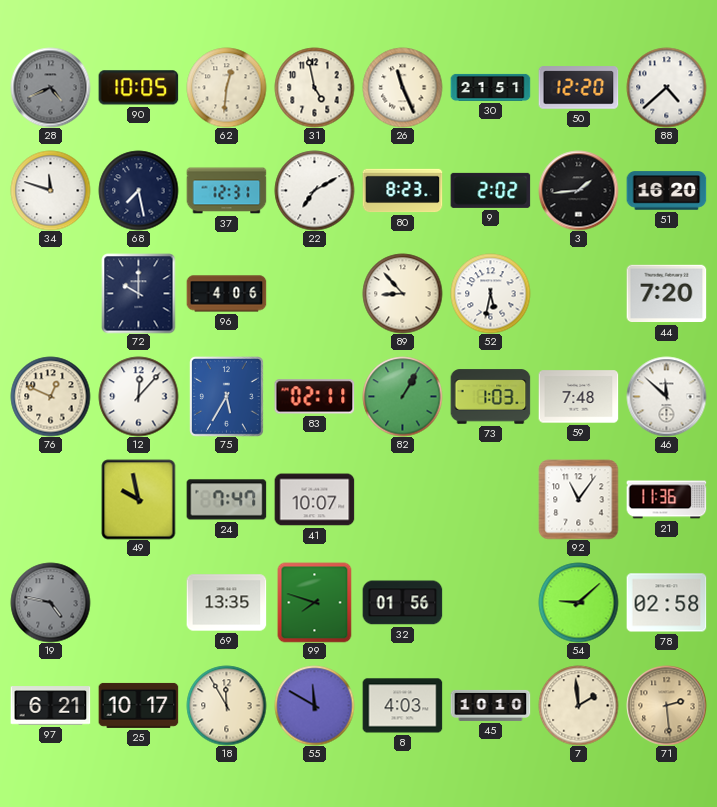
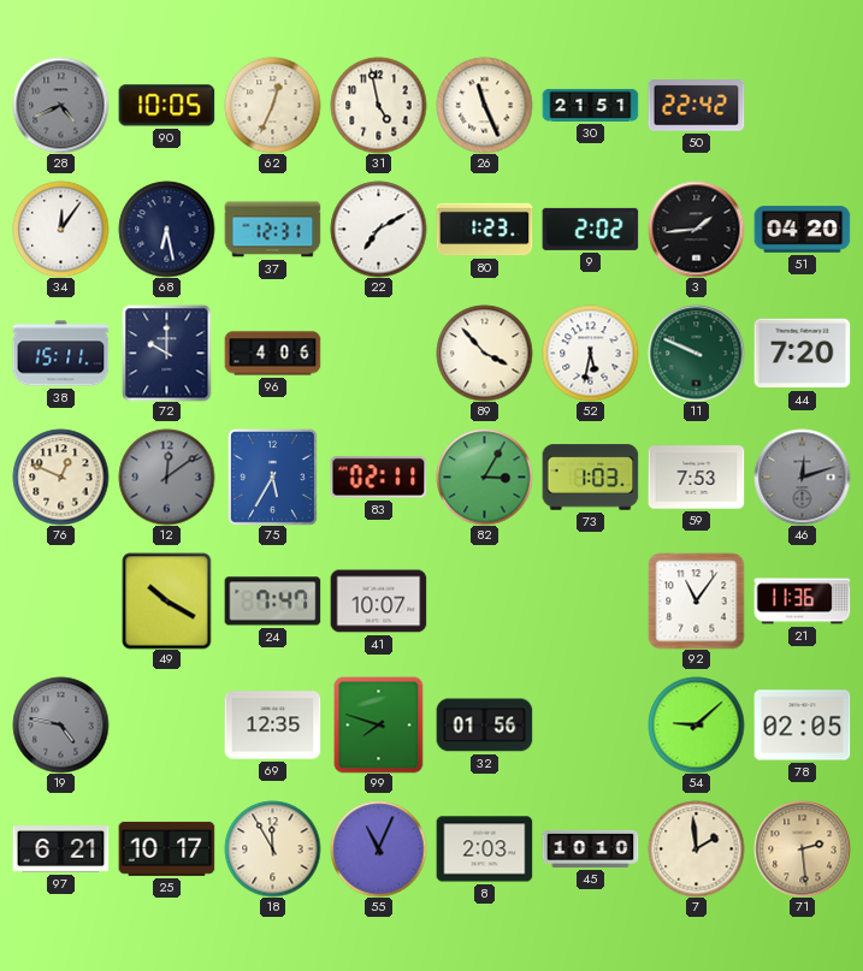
62: 12:31 -> 12:34
50: 12:20 -> 22:42
88: 4:38 -> none
34: 11:48 -> 12:06
68: 7:28 -> 6:28
80: 8:23 -> 1:23
51: 16:20 -> 04:20
38: none -> 15:11
89: 8:53 -> 3:53
11: none -> 9:49
12: 12:07 -> 12:09
12 dial: white -> grey
82: 1:05 -> 3:05
59: 7:48 -> 7:53
46: 11:52 -> 12:12
46 dial: white -> grey
49: 9:58 -> 10:20
69: 13:35 -> 12:35
78: 02:58 -> 02:05
55: 11:50 -> 11:04
8: 4:03 -> 2:03
